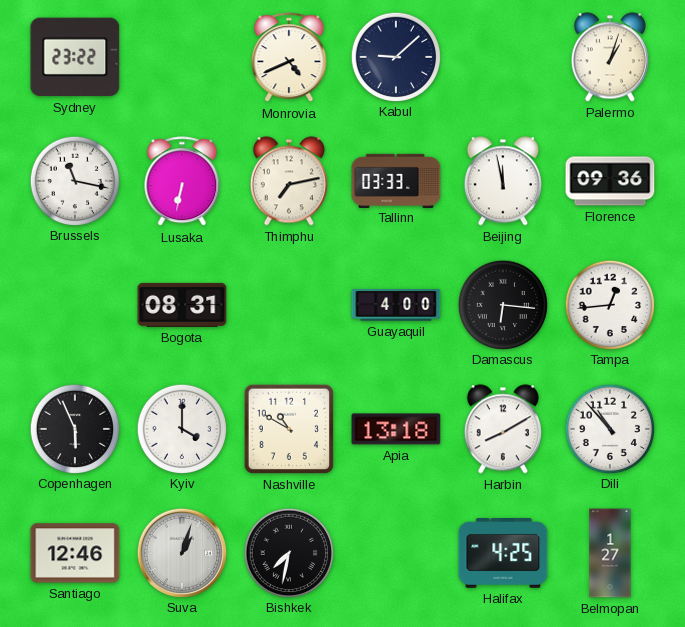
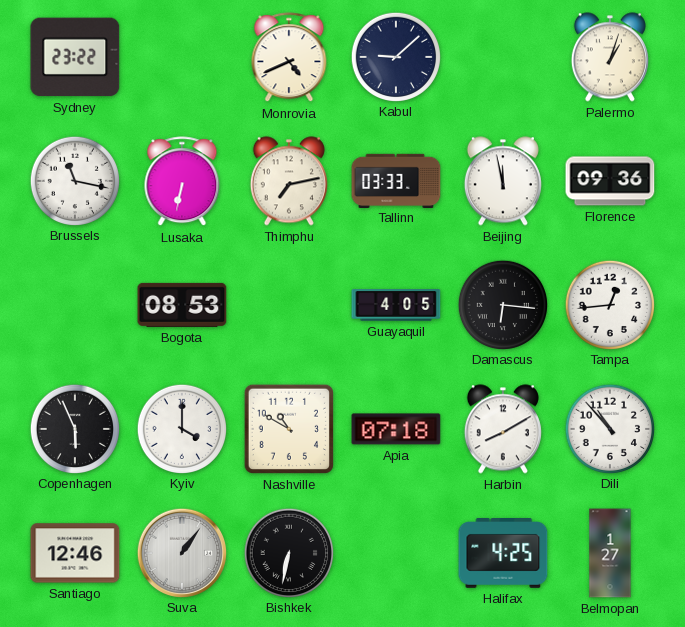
Bogota: 08:31 -> 08:53
Guayaquil: 4:00 -> 4:05
Apia: 13:18 -> 07:18
Suva: 1:03 -> 1:06
Bishkek: 7:32 -> 6:32
